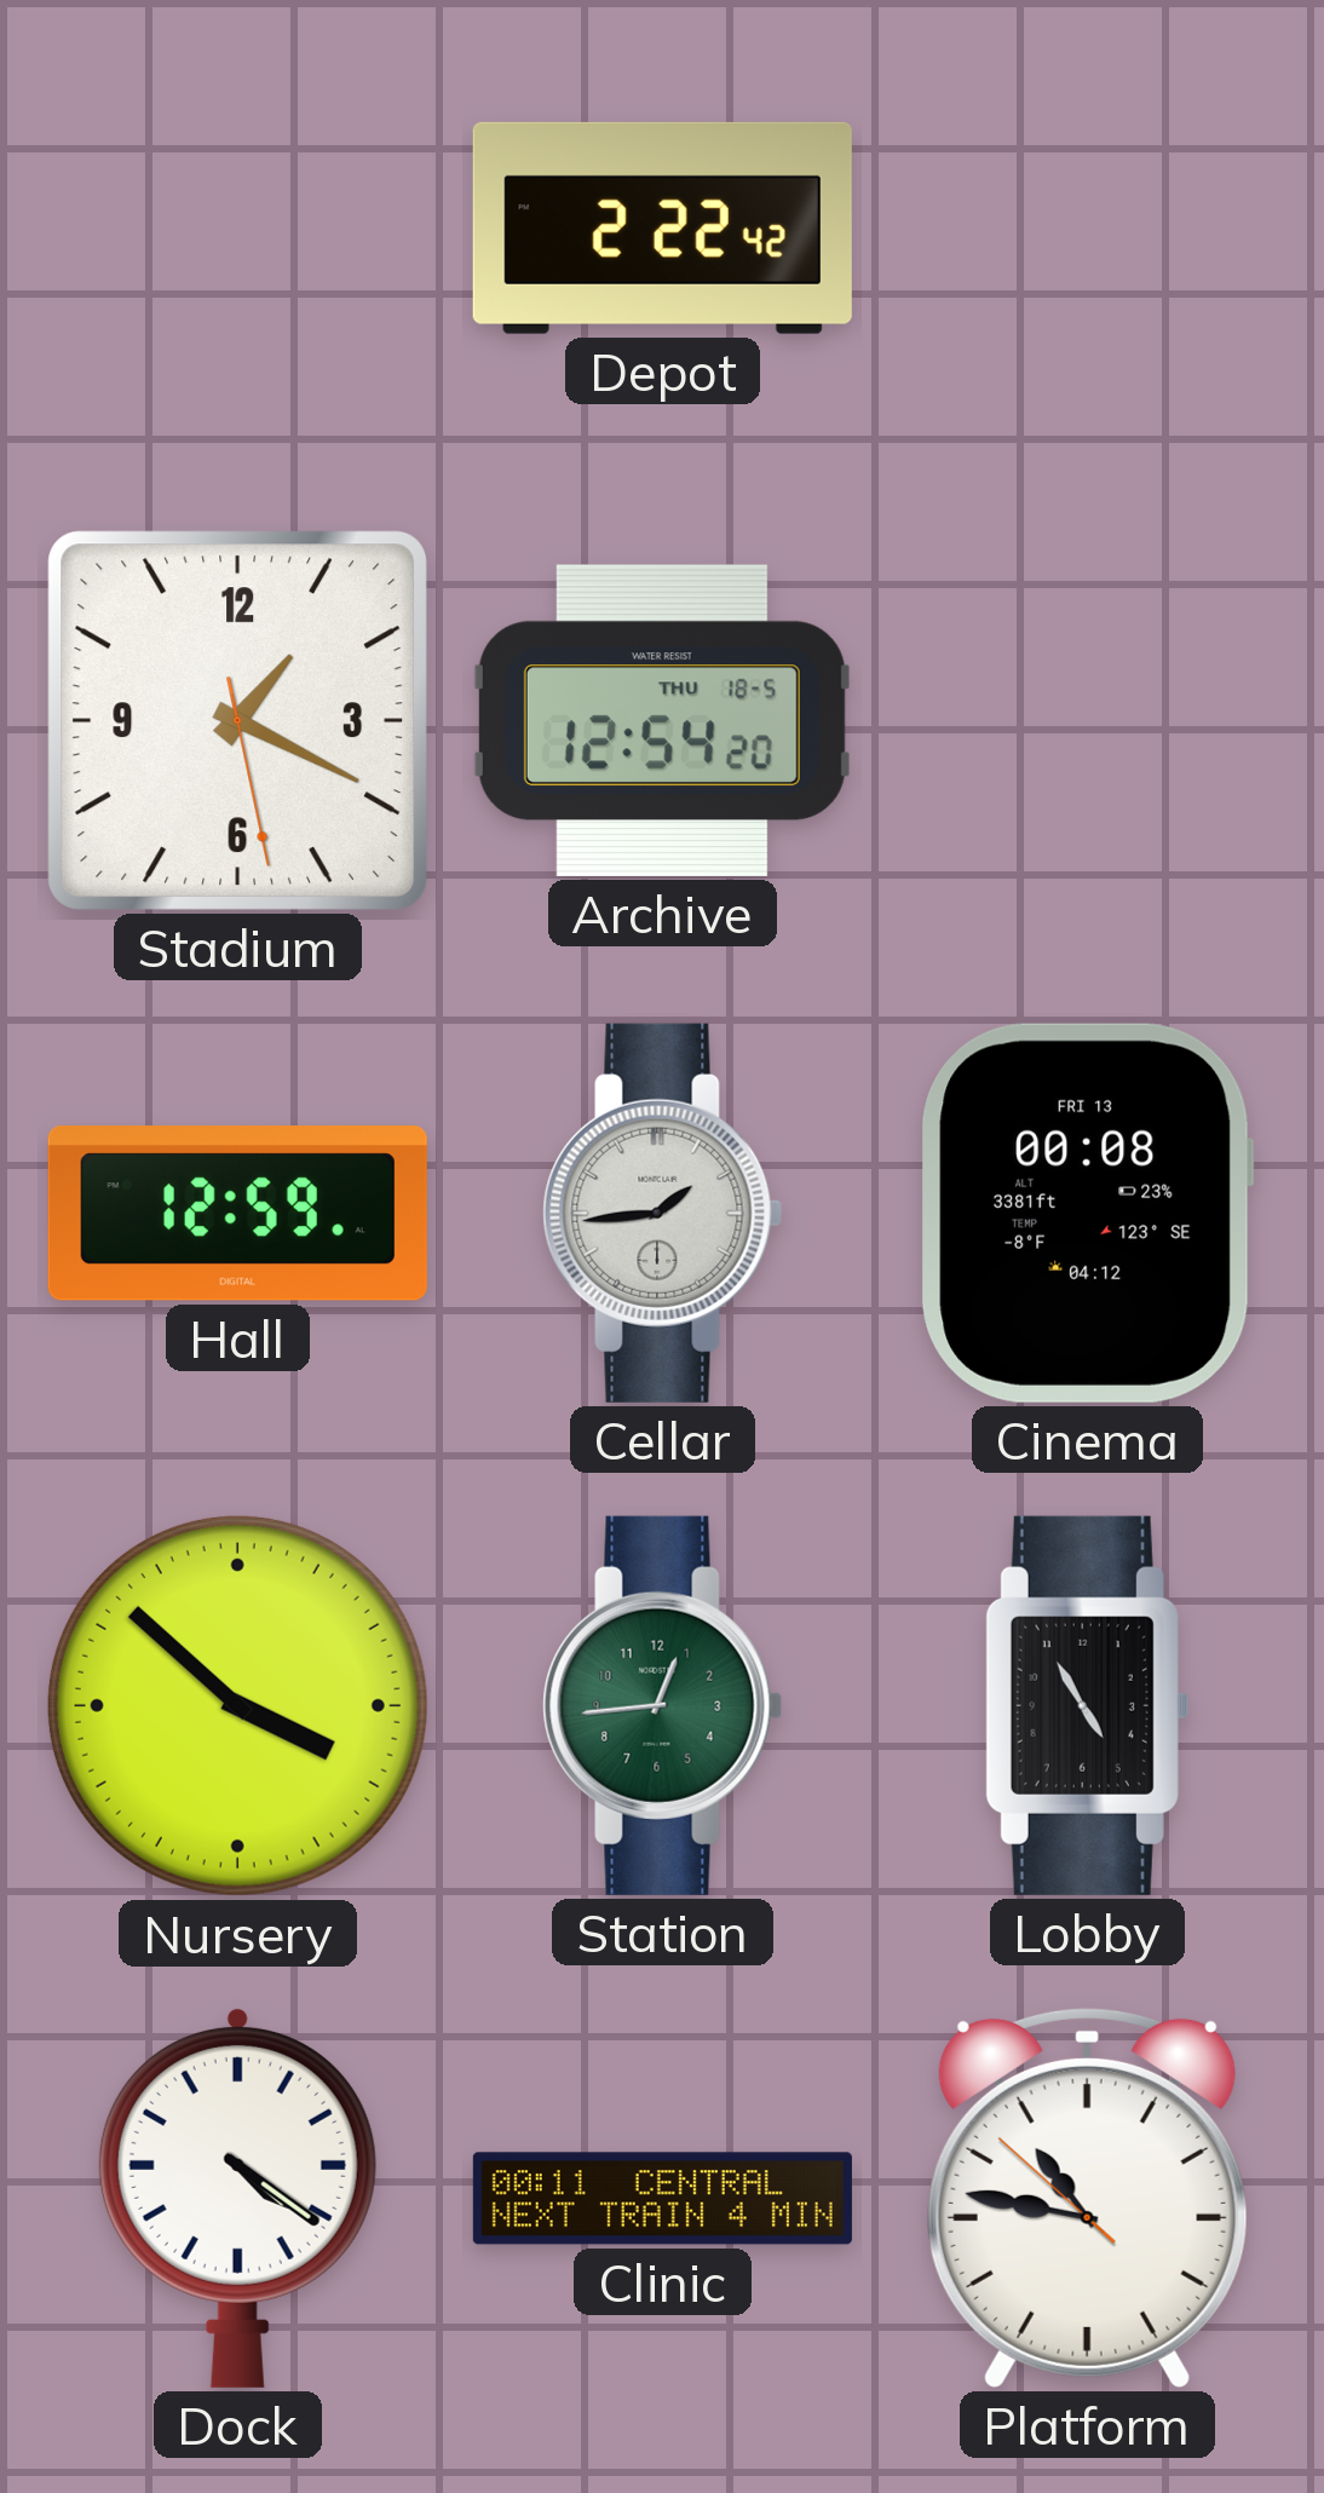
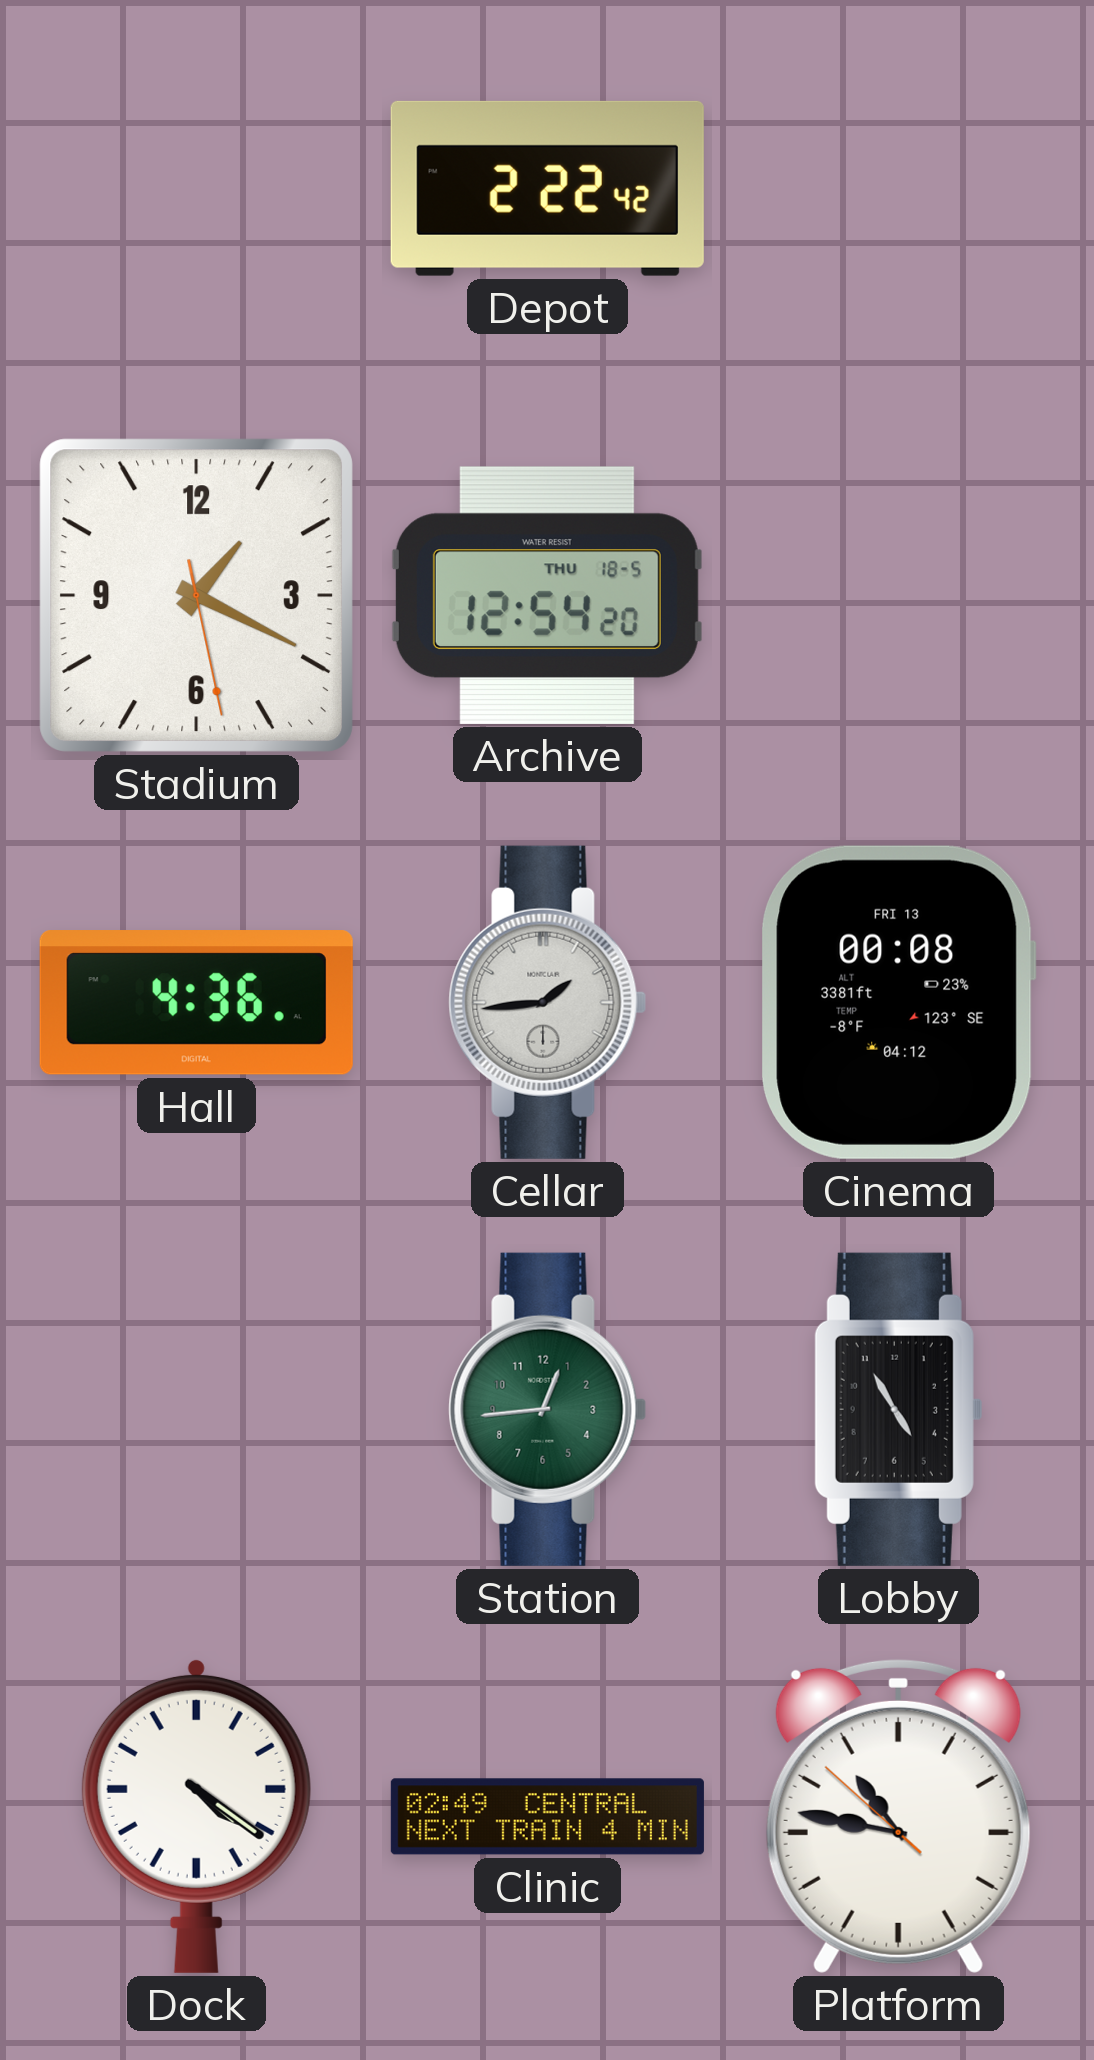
Hall: 12:59 -> 4:36
Nursery: 3:52 -> none
Clinic: 00:11 -> 02:49
